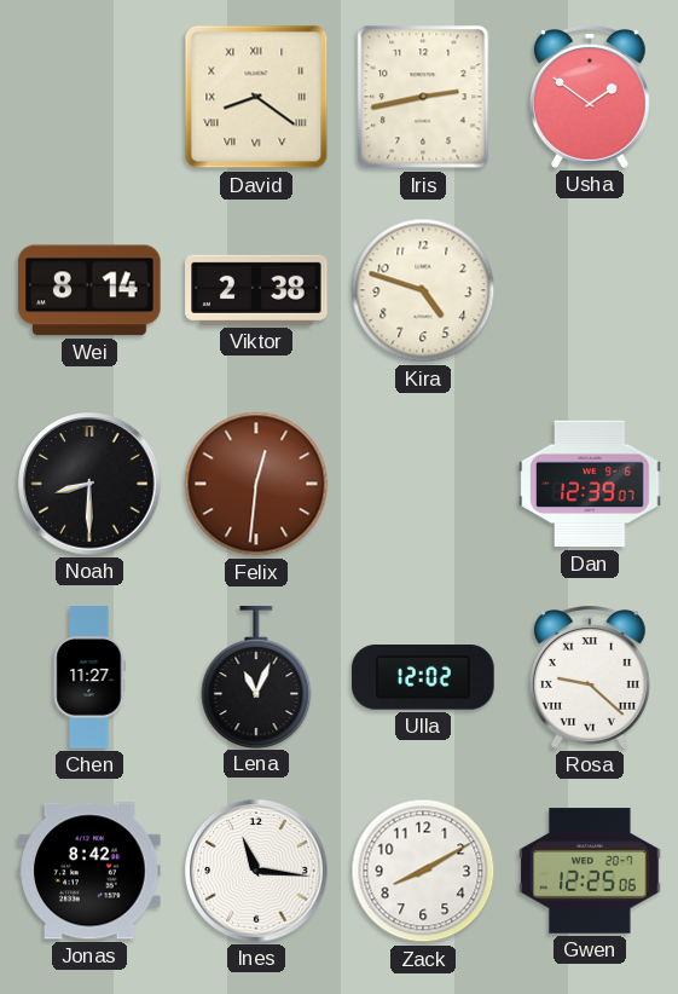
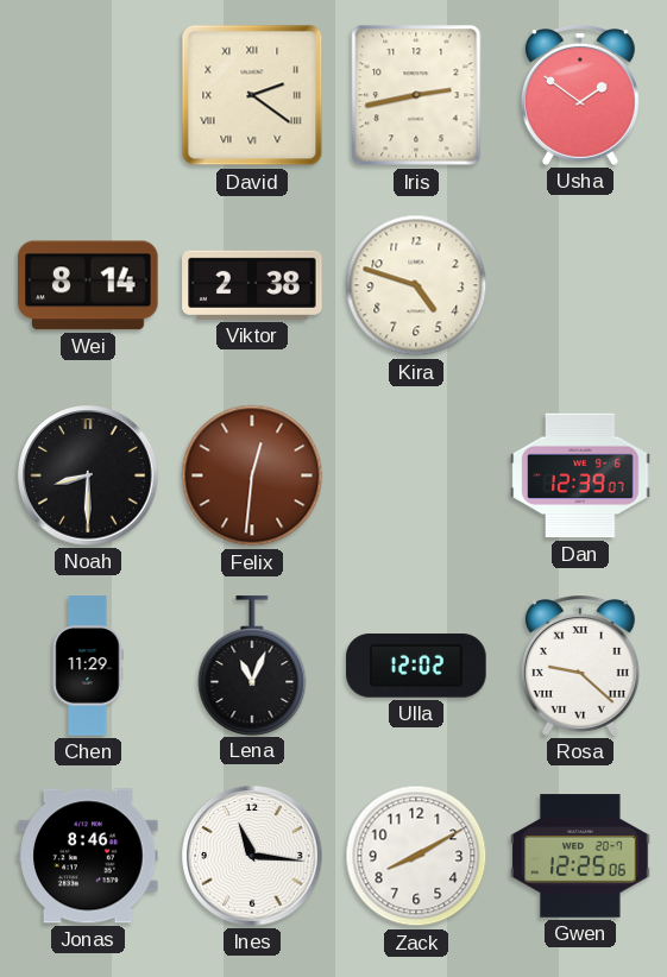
David: 8:21 -> 2:21
Chen: 11:27 -> 11:29
Jonas: 8:42 -> 8:46
